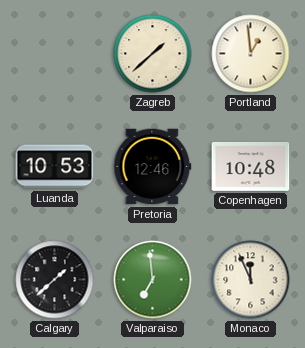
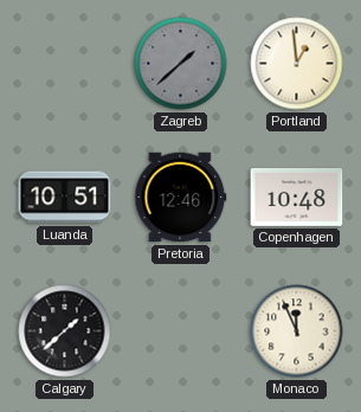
Zagreb dial: cream -> grey
Luanda: 10:53 -> 10:51
Valparaiso: 6:59 -> none
